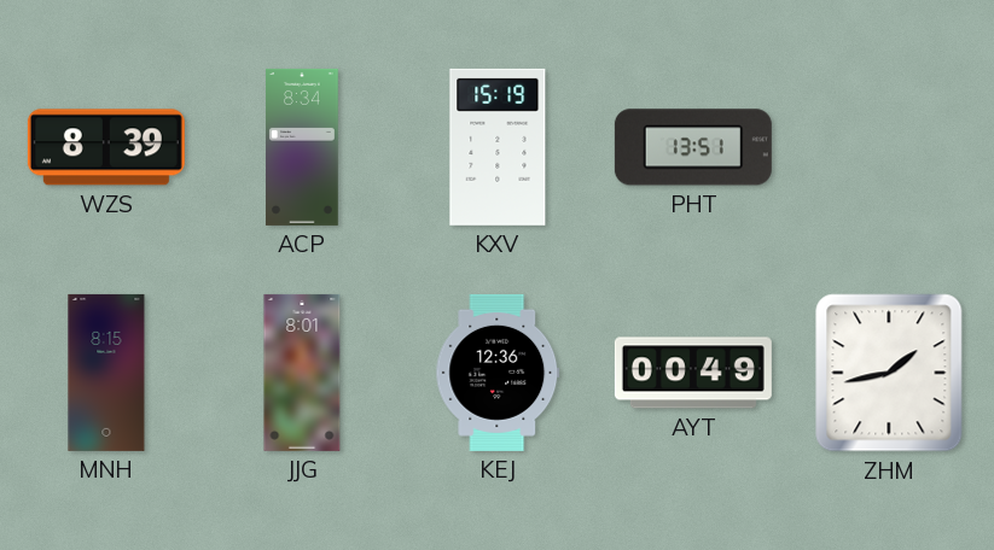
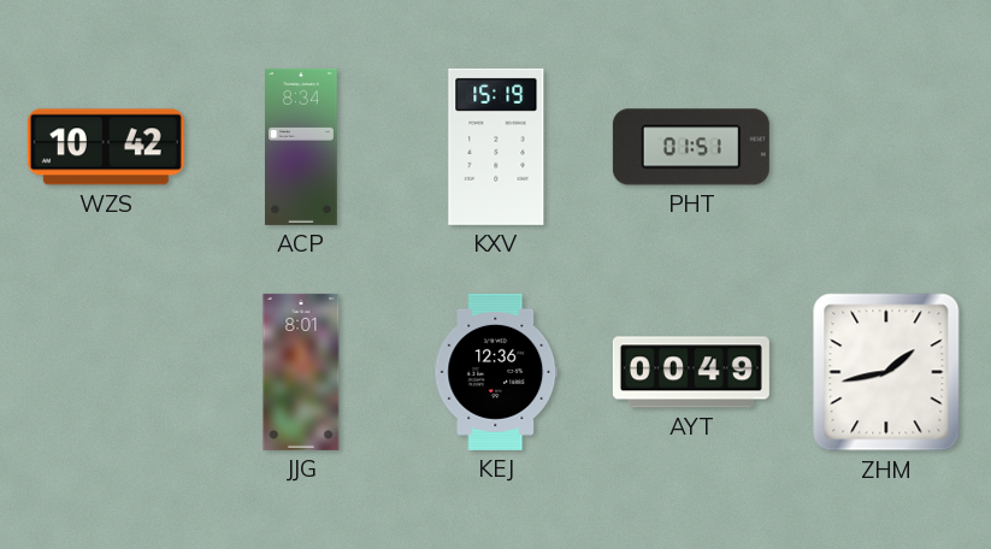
WZS: 8:39 -> 10:42
PHT: 13:51 -> 01:51
MNH: 8:15 -> none
